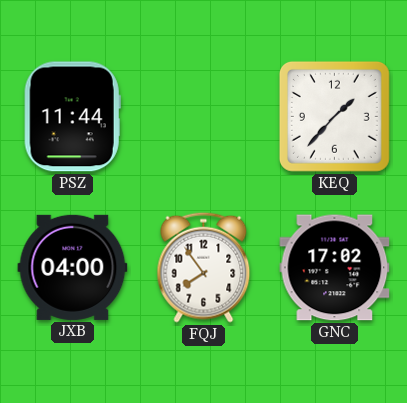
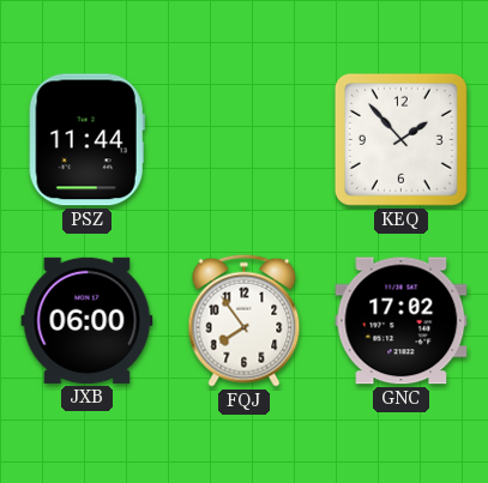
KEQ: 1:37 -> 1:53
JXB: 04:00 -> 06:00
